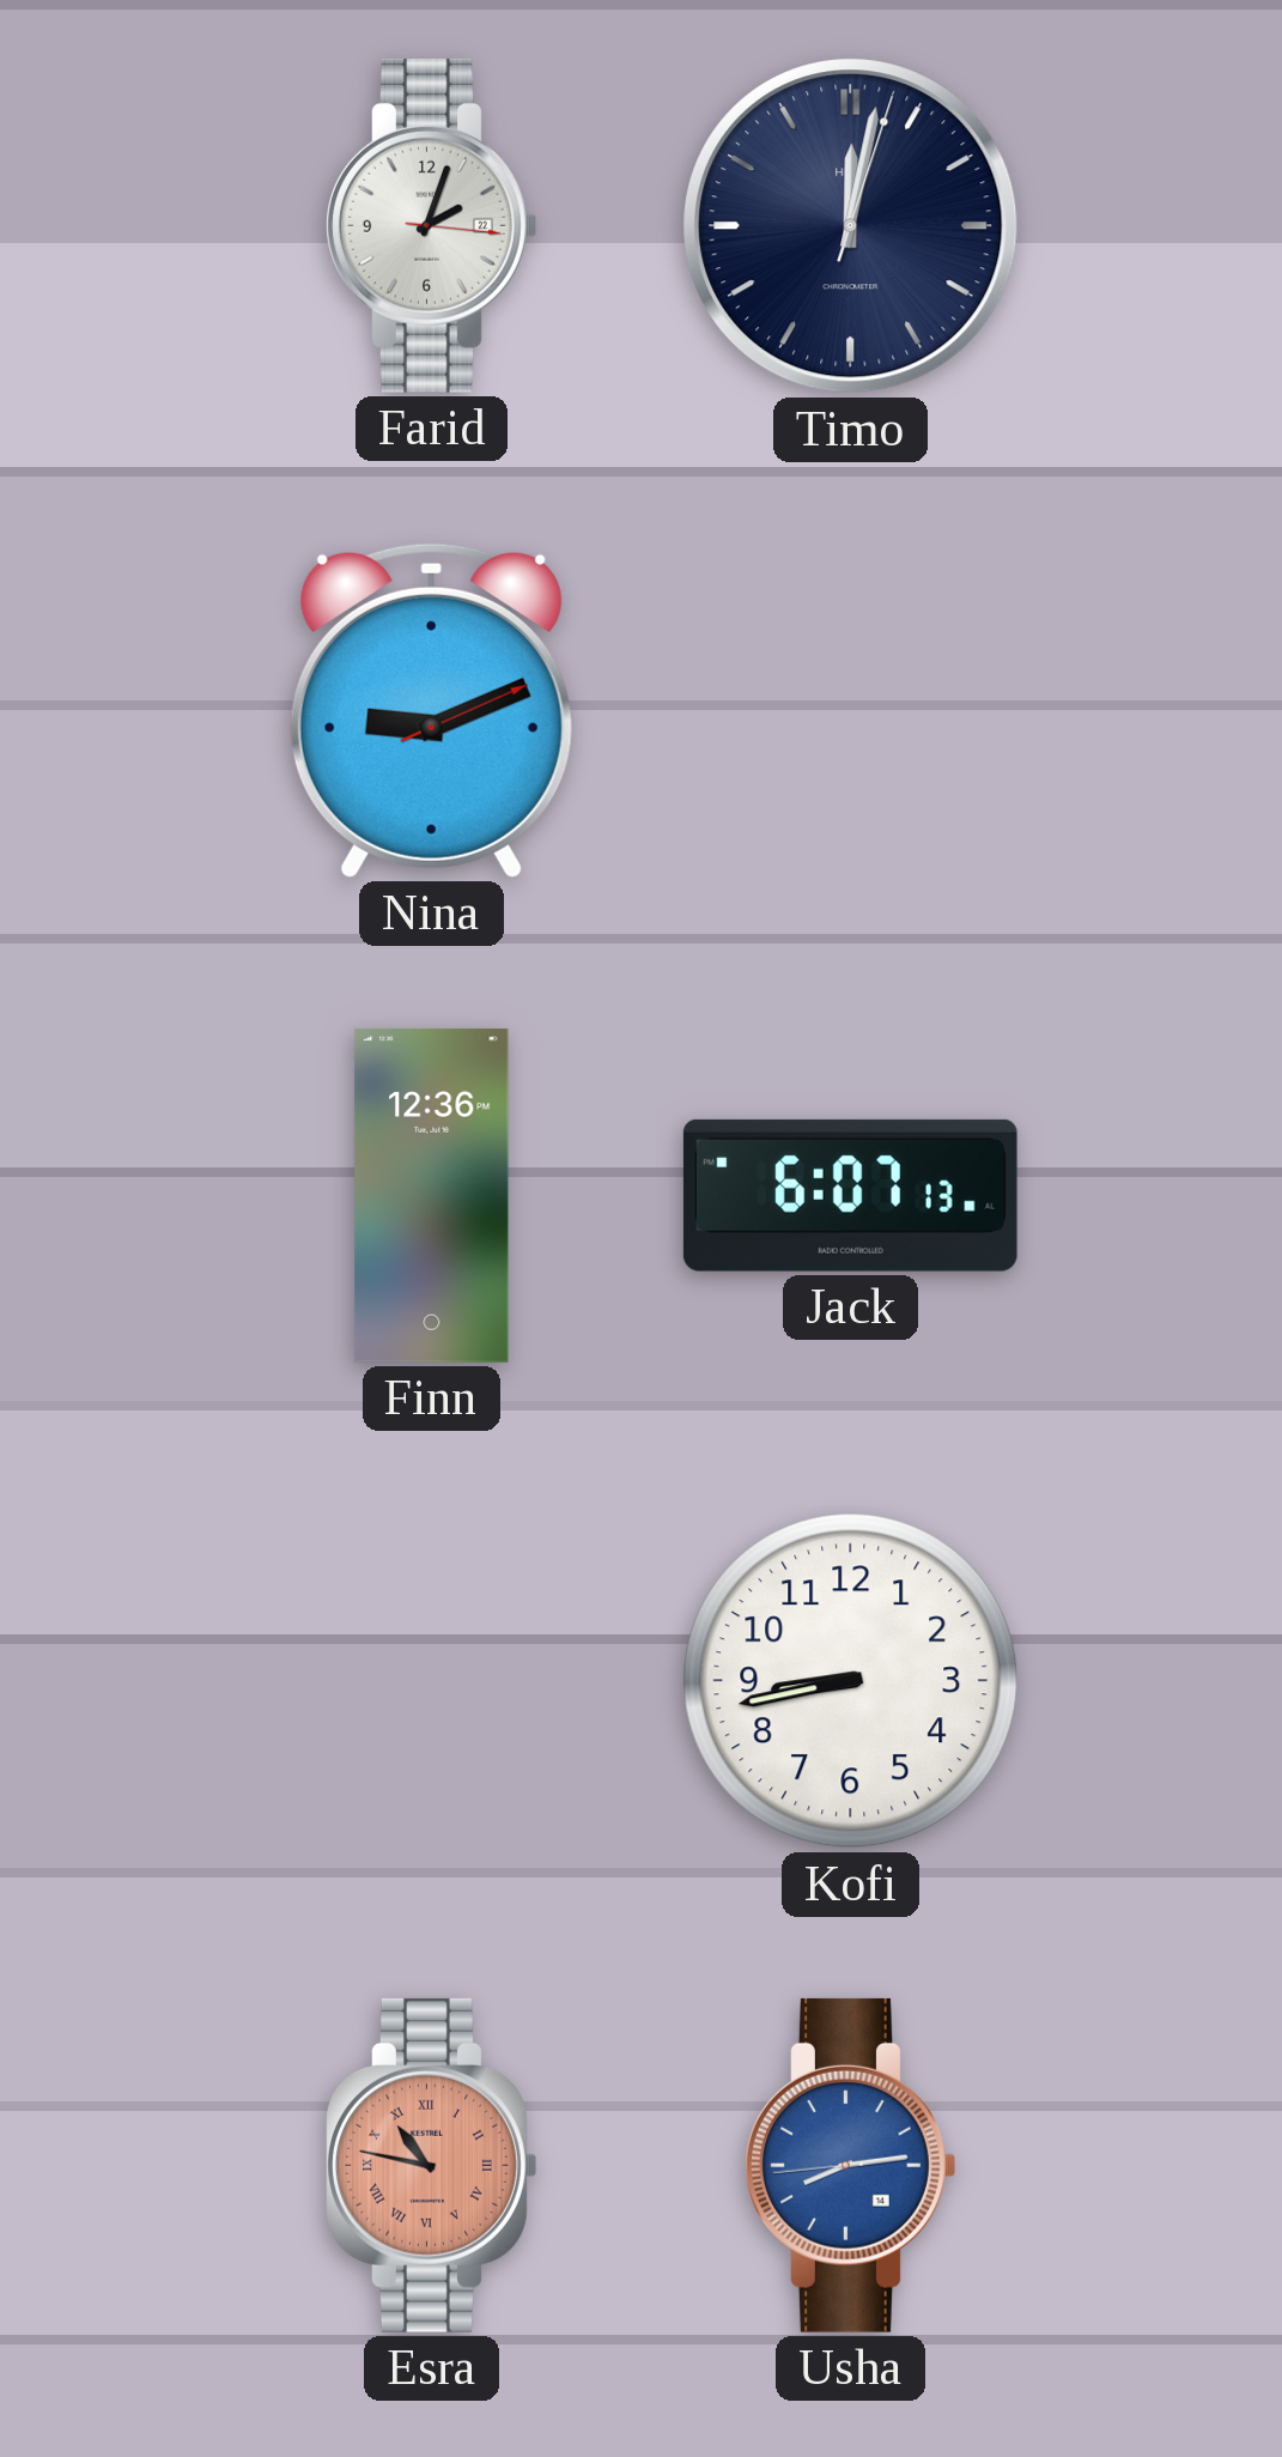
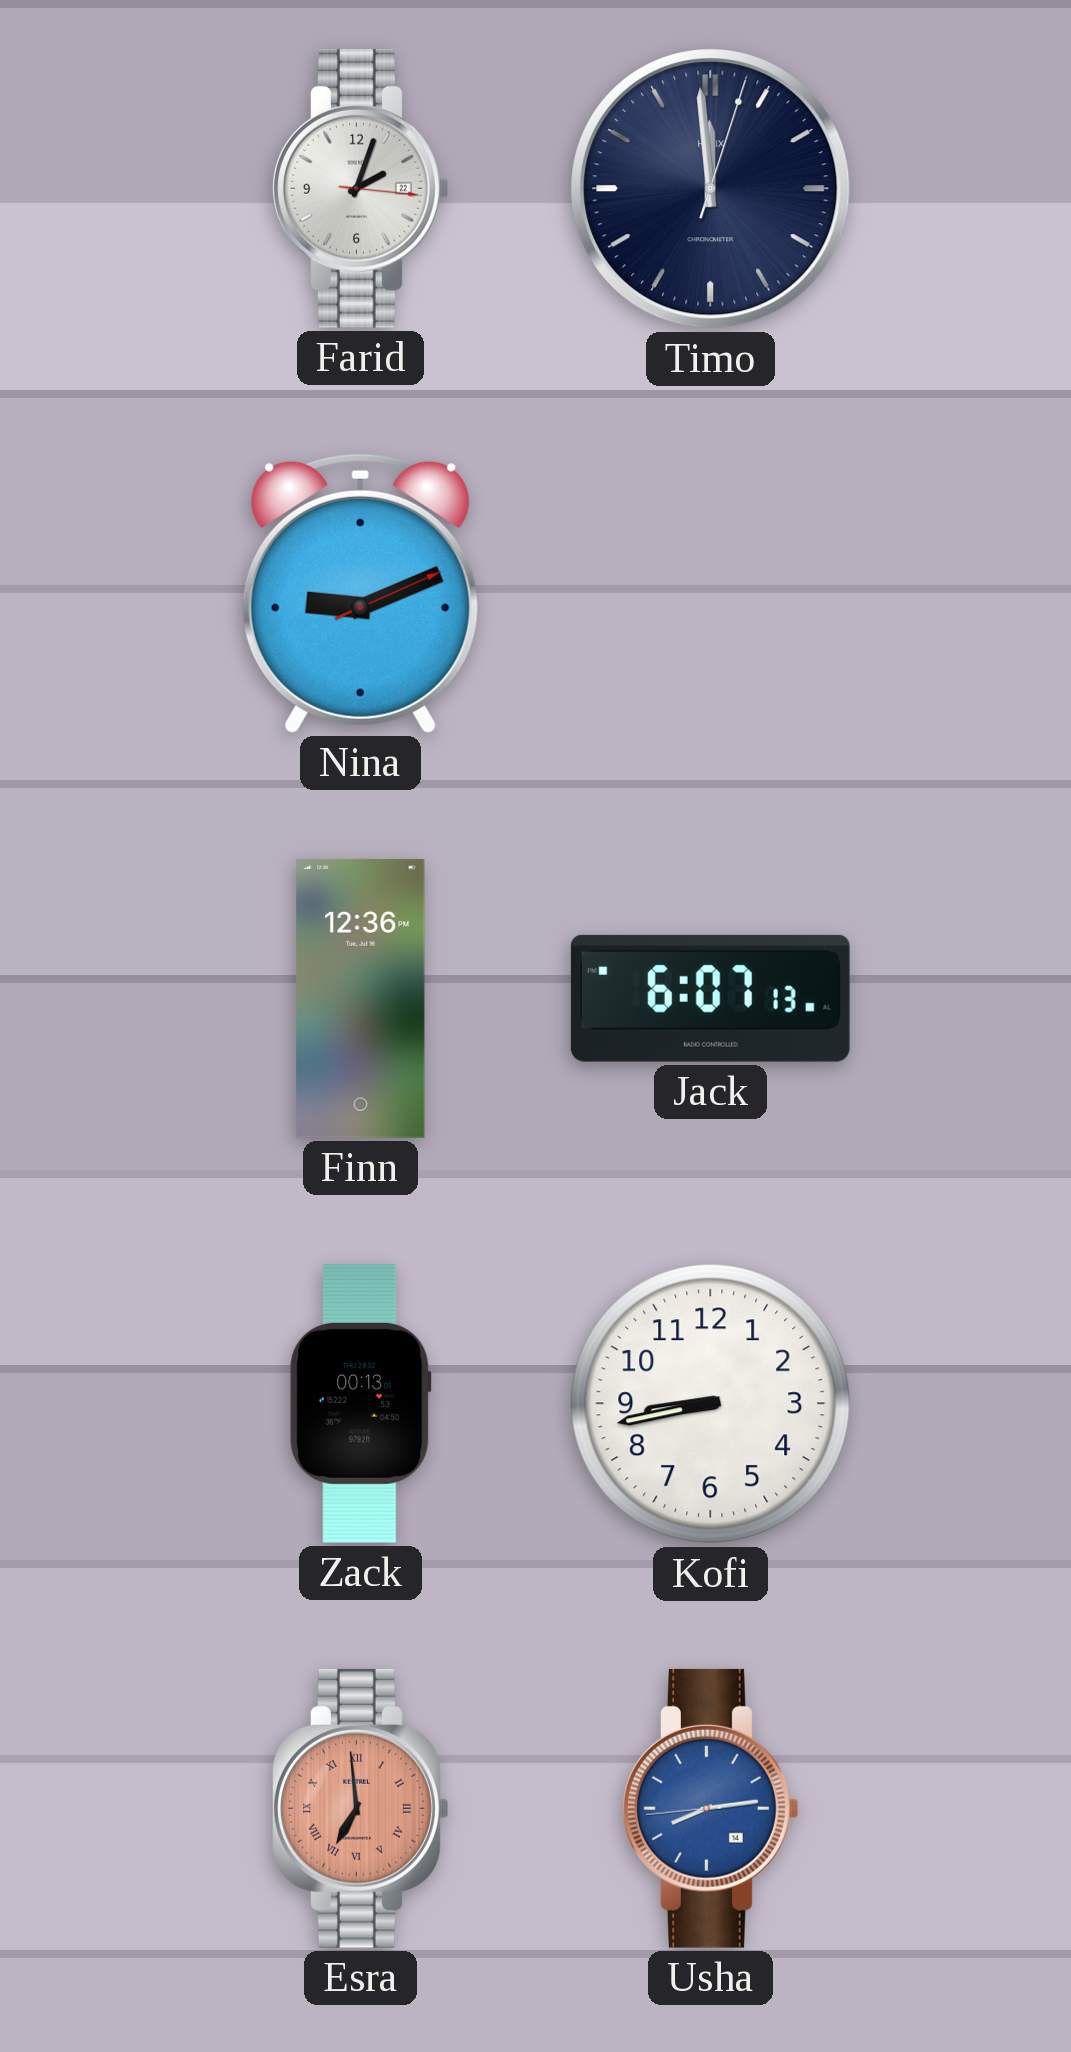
Timo: 12:02 -> 11:59
Zack: none -> 00:13
Esra: 10:47 -> 6:59
